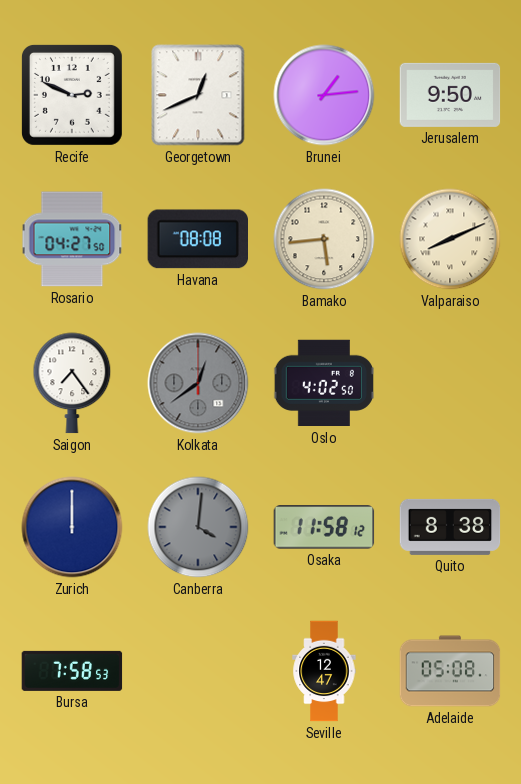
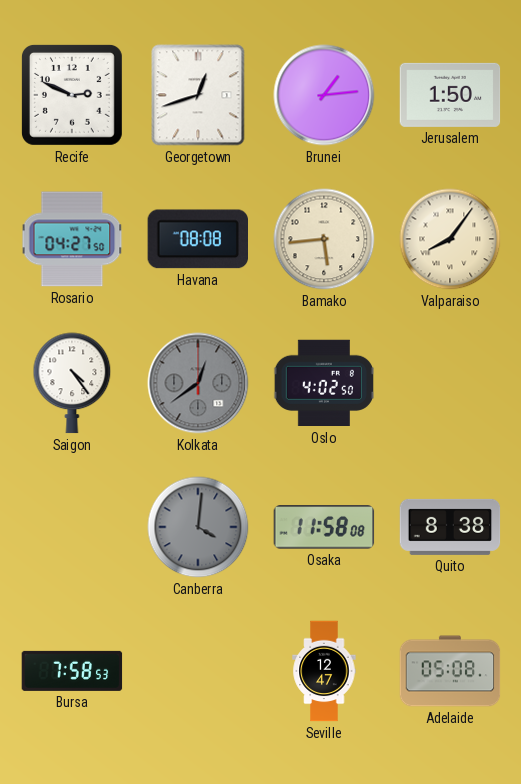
Georgetown: 12:41 -> 12:42
Jerusalem: 9:50 -> 1:50
Valparaiso: 8:11 -> 8:06
Saigon: 7:24 -> 4:24
Zurich: 12:00 -> none
Osaka: 11:58:12 -> 11:58:08
